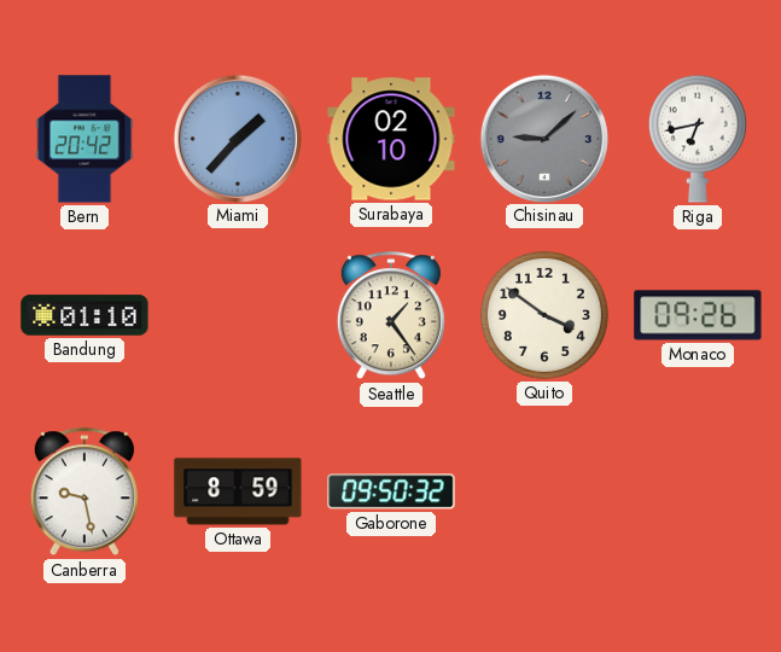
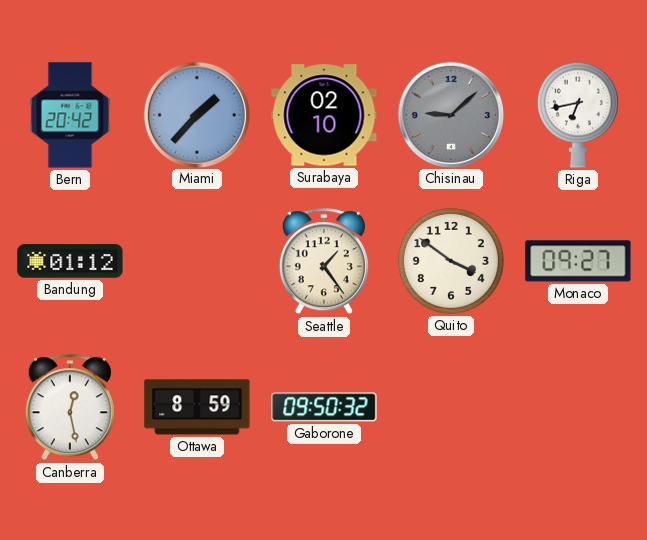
Bandung: 01:10 -> 01:12
Monaco: 09:26 -> 09:27
Canberra: 9:28 -> 12:28
